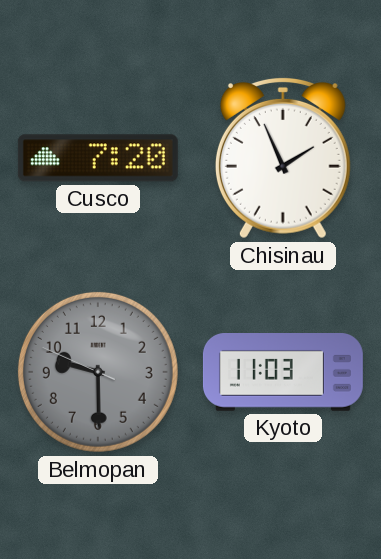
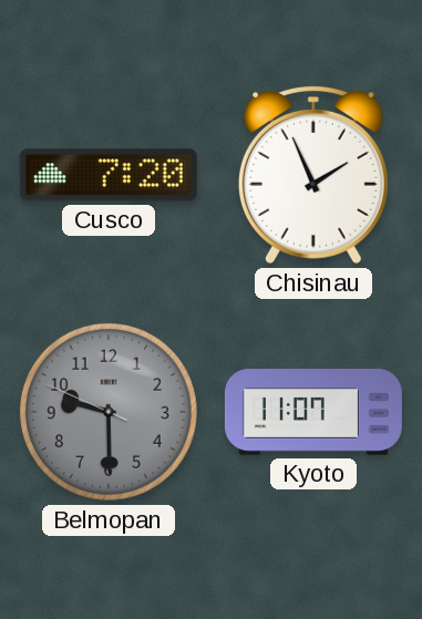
Kyoto: 11:03 -> 11:07
